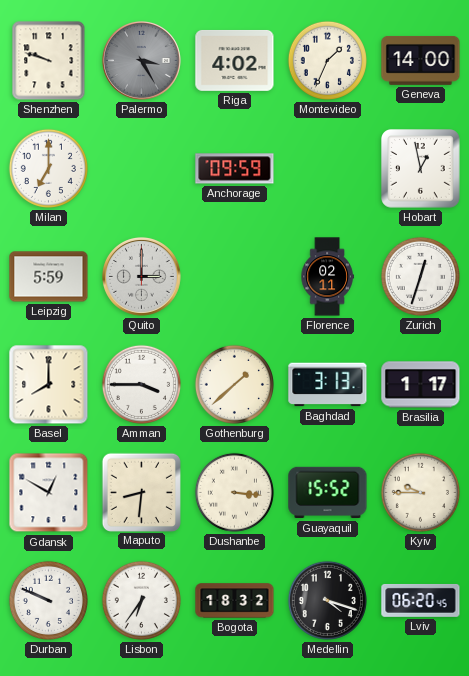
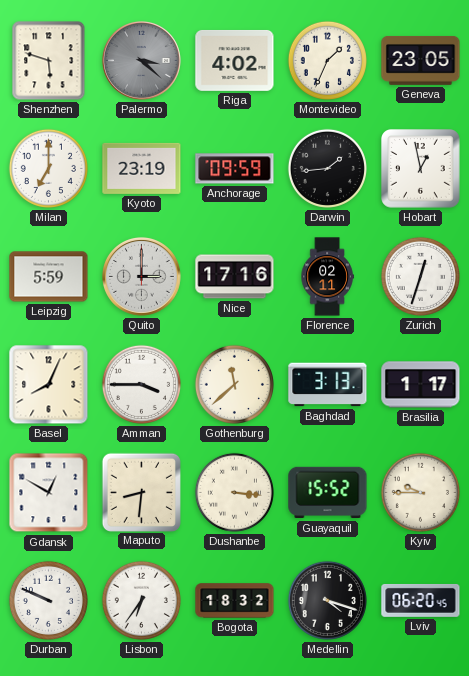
Shenzhen: 9:48 -> 5:48
Palermo: 3:25 -> 3:22
Geneva: 14:00 -> 23:05
Kyoto: none -> 23:19
Darwin: none -> 1:44
Nice: none -> 17:16
Basel: 8:00 -> 8:04
Gothenburg: 1:38 -> 11:38
